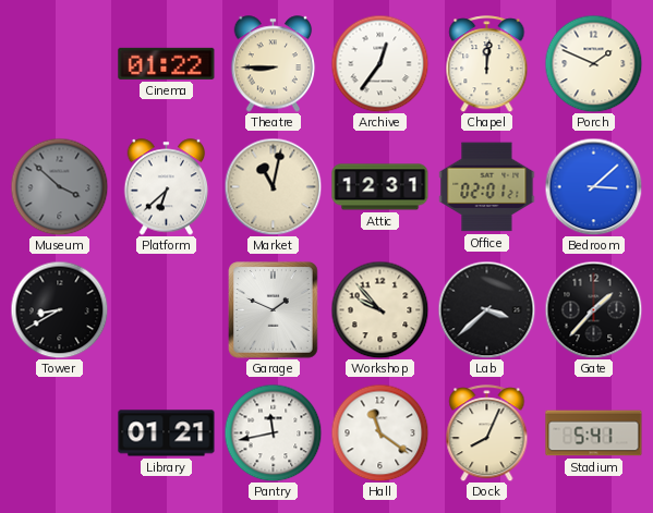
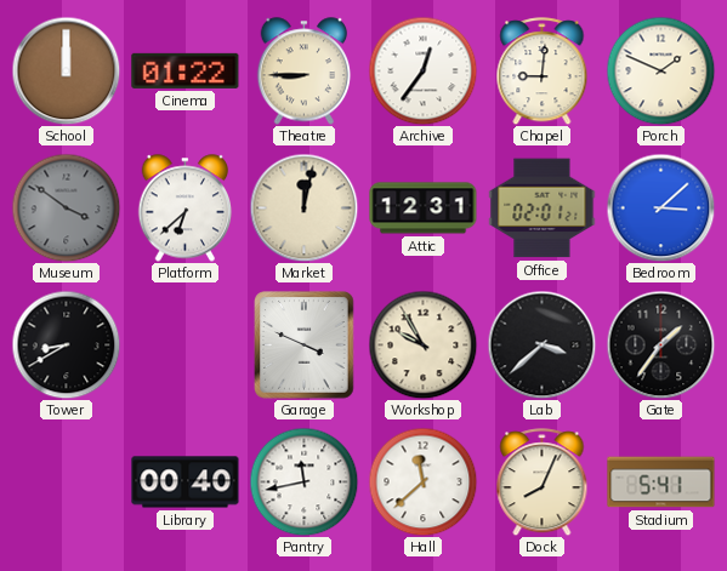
School: none -> 12:00
Chapel: 12:01 -> 9:01
Museum: 3:52 -> 3:51
Market: 11:02 -> 12:02
Garage: 1:49 -> 3:49
Workshop: 9:53 -> 9:55
Gate: 1:37 -> 1:36
Library: 01:21 -> 00:40
Hall: 11:21 -> 11:38
